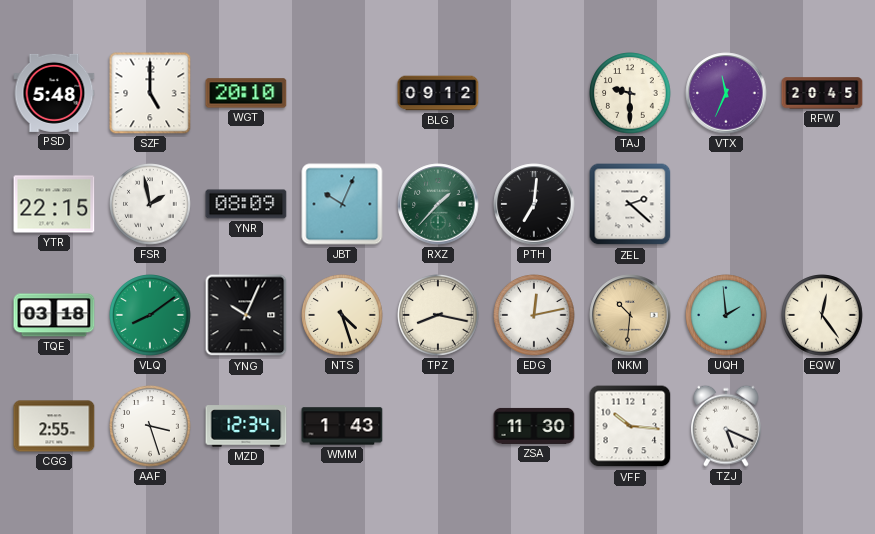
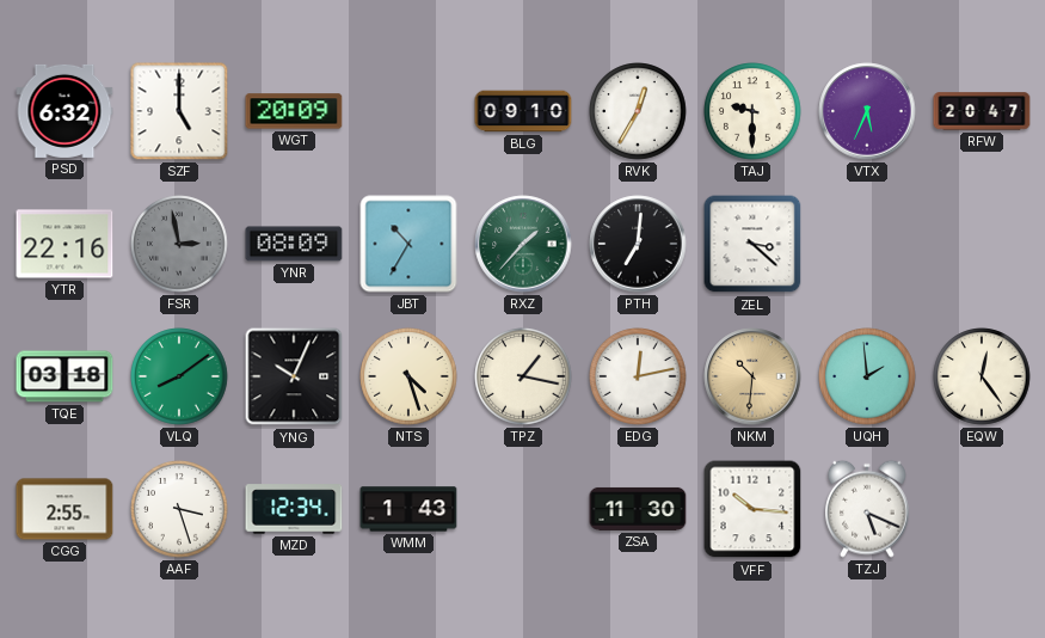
PSD: 5:48 -> 6:32
WGT: 20:10 -> 20:09
BLG: 09:12 -> 09:10
RVK: none -> 12:35
VTX: 11:34 -> 5:34
RFW: 20:45 -> 20:47
YTR: 22:15 -> 22:16
FSR: 1:58 -> 2:58
FSR dial: white -> grey
JBT: 10:04 -> 10:35
ZEL: 2:22 -> 3:22
TPZ: 8:17 -> 1:17
